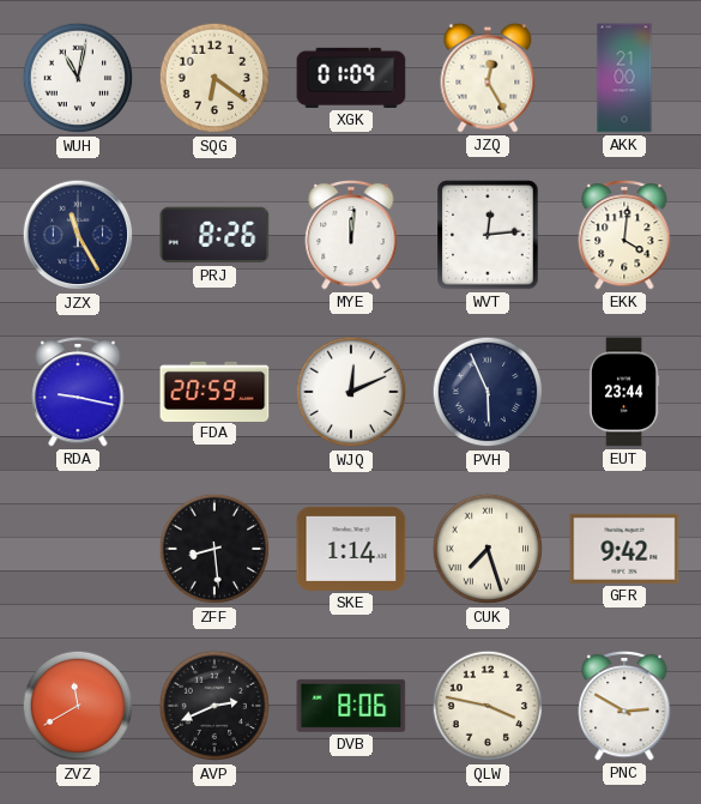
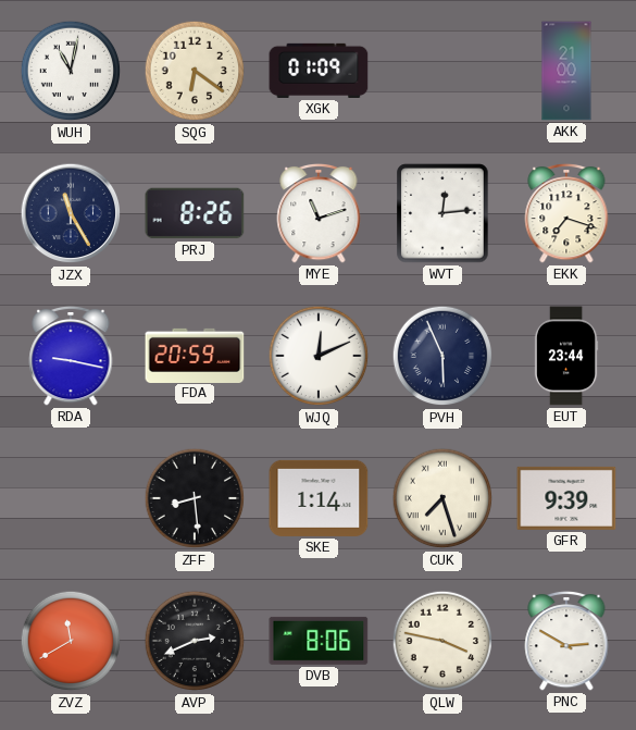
JZQ: 12:25 -> none
MYE: 12:01 -> 11:12
EKK: 4:01 -> 7:18
GFR: 9:42 -> 9:39
